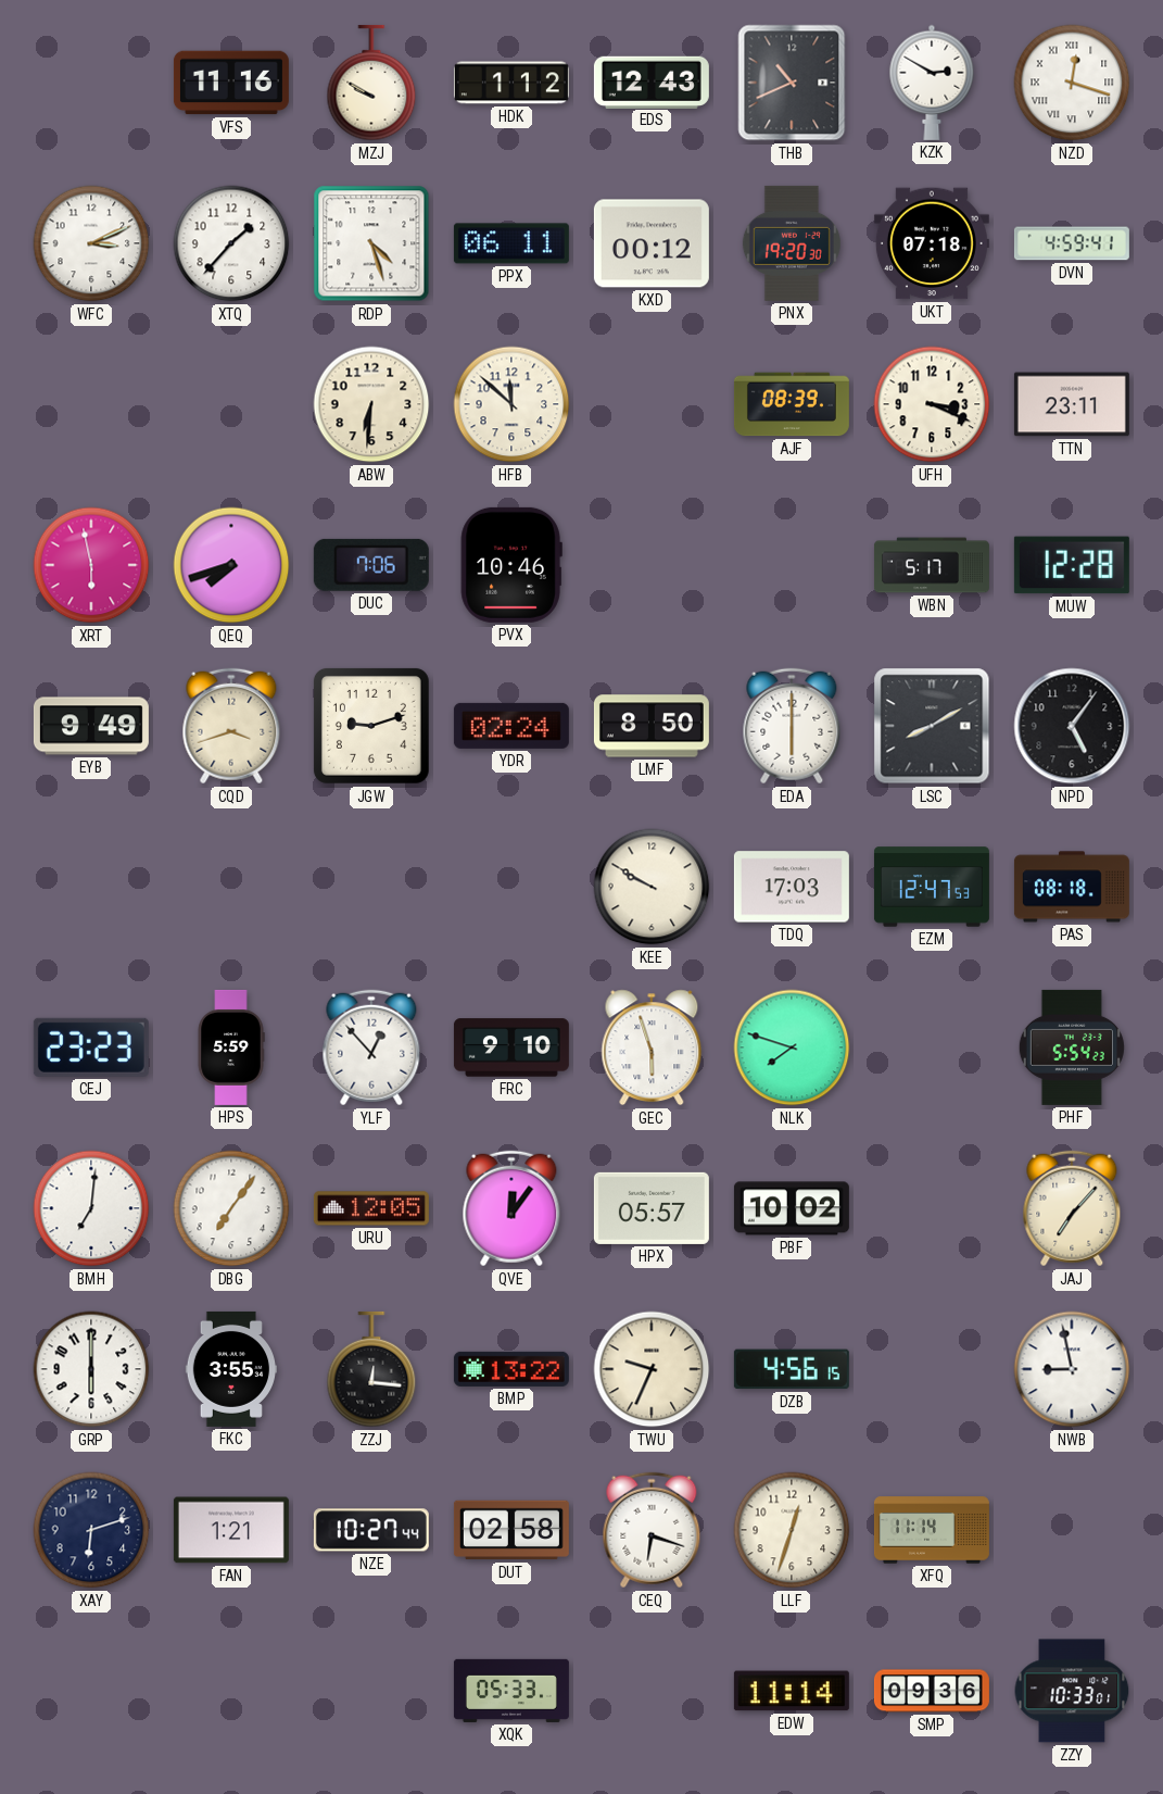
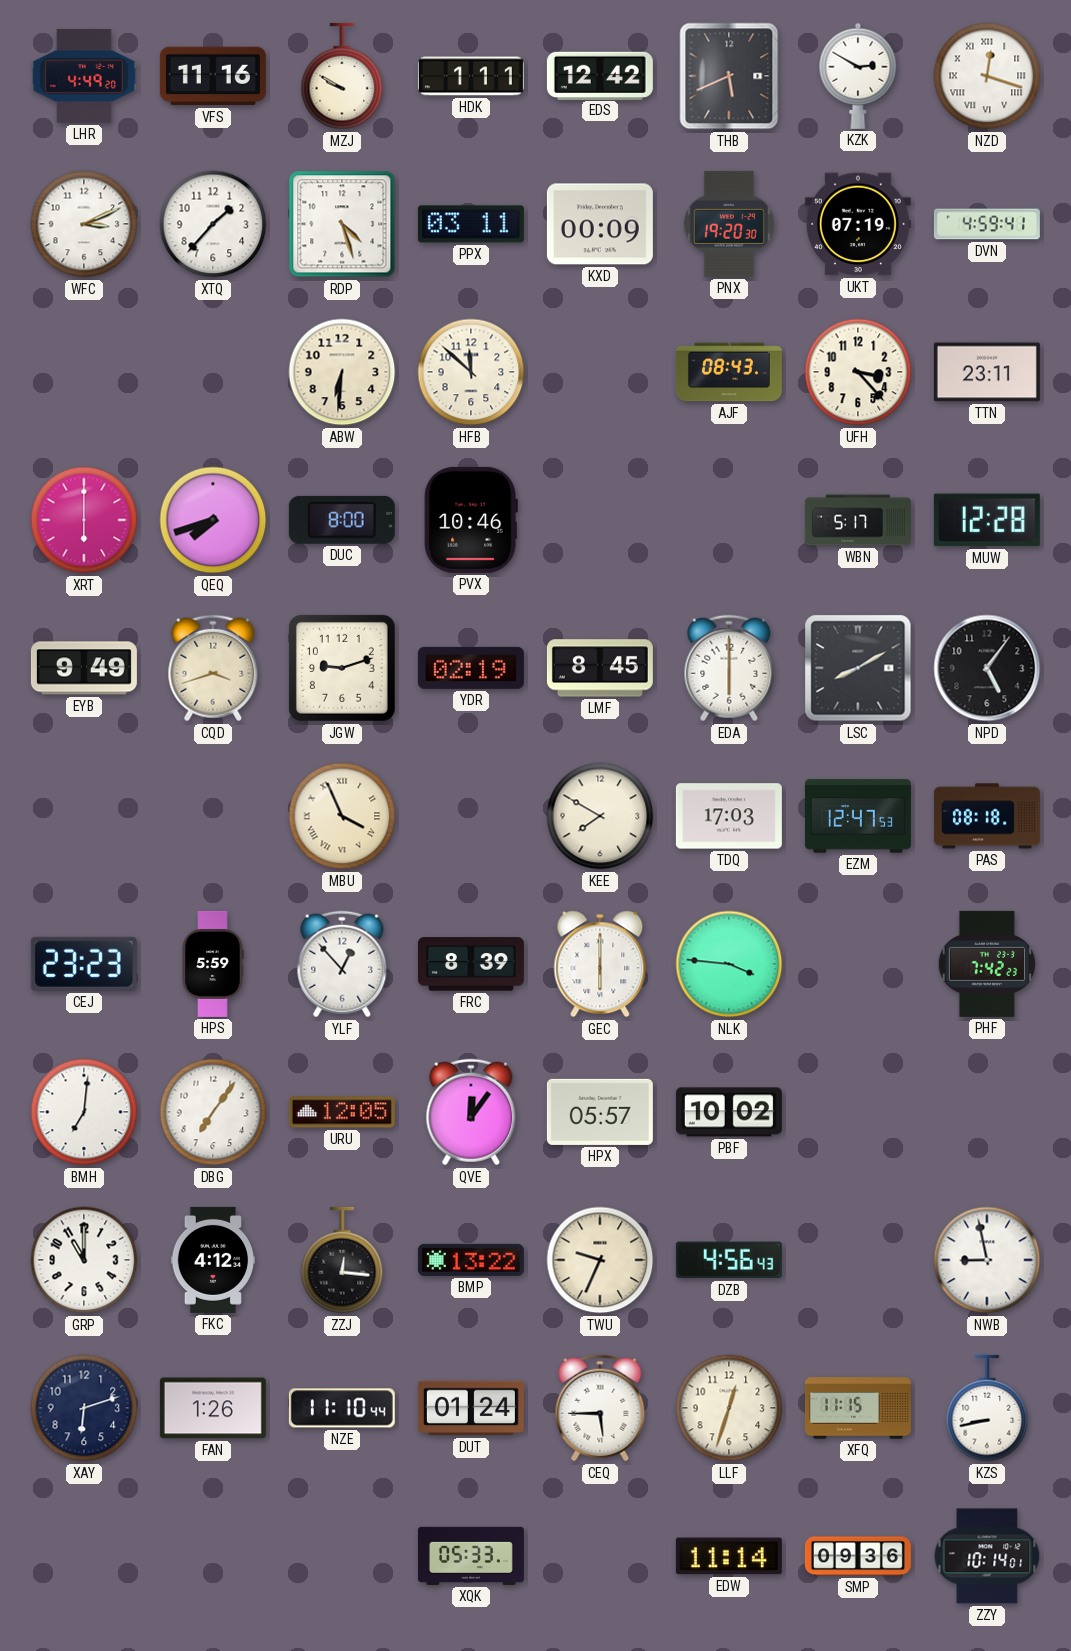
LHR: none -> 4:49
HDK: 1:12 -> 1:11
EDS: 12:43 -> 12:42
THB: 10:41 -> 5:41
PPX: 06:11 -> 03:11
KXD: 00:12 -> 00:09
UKT: 07:18 -> 07:19
AJF: 08:39 -> 08:43
UFH: 3:19 -> 3:23
XRT: 5:58 -> 6:00
DUC: 7:06 -> 8:00
YDR: 02:24 -> 02:19
LMF: 8:50 -> 8:45
MBU: none -> 3:56
KEE: 9:50 -> 7:50
FRC: 9:10 -> 8:39
GEC: 5:57 -> 6:00
NLK: 7:48 -> 3:46
PHF: 5:54 -> 7:42
JAJ: 7:07 -> none
GRP: 6:00 -> 11:00
FKC: 3:55 -> 4:12
DZB: 4:56:15 -> 4:56:43
FAN: 1:21 -> 1:26
NZE: 10:27 -> 11:10
DUT: 02:58 -> 01:24
CEQ: 6:18 -> 5:45
XFQ: 11:14 -> 11:15
KZS: none -> 8:43
ZZY: 10:33 -> 10:14
